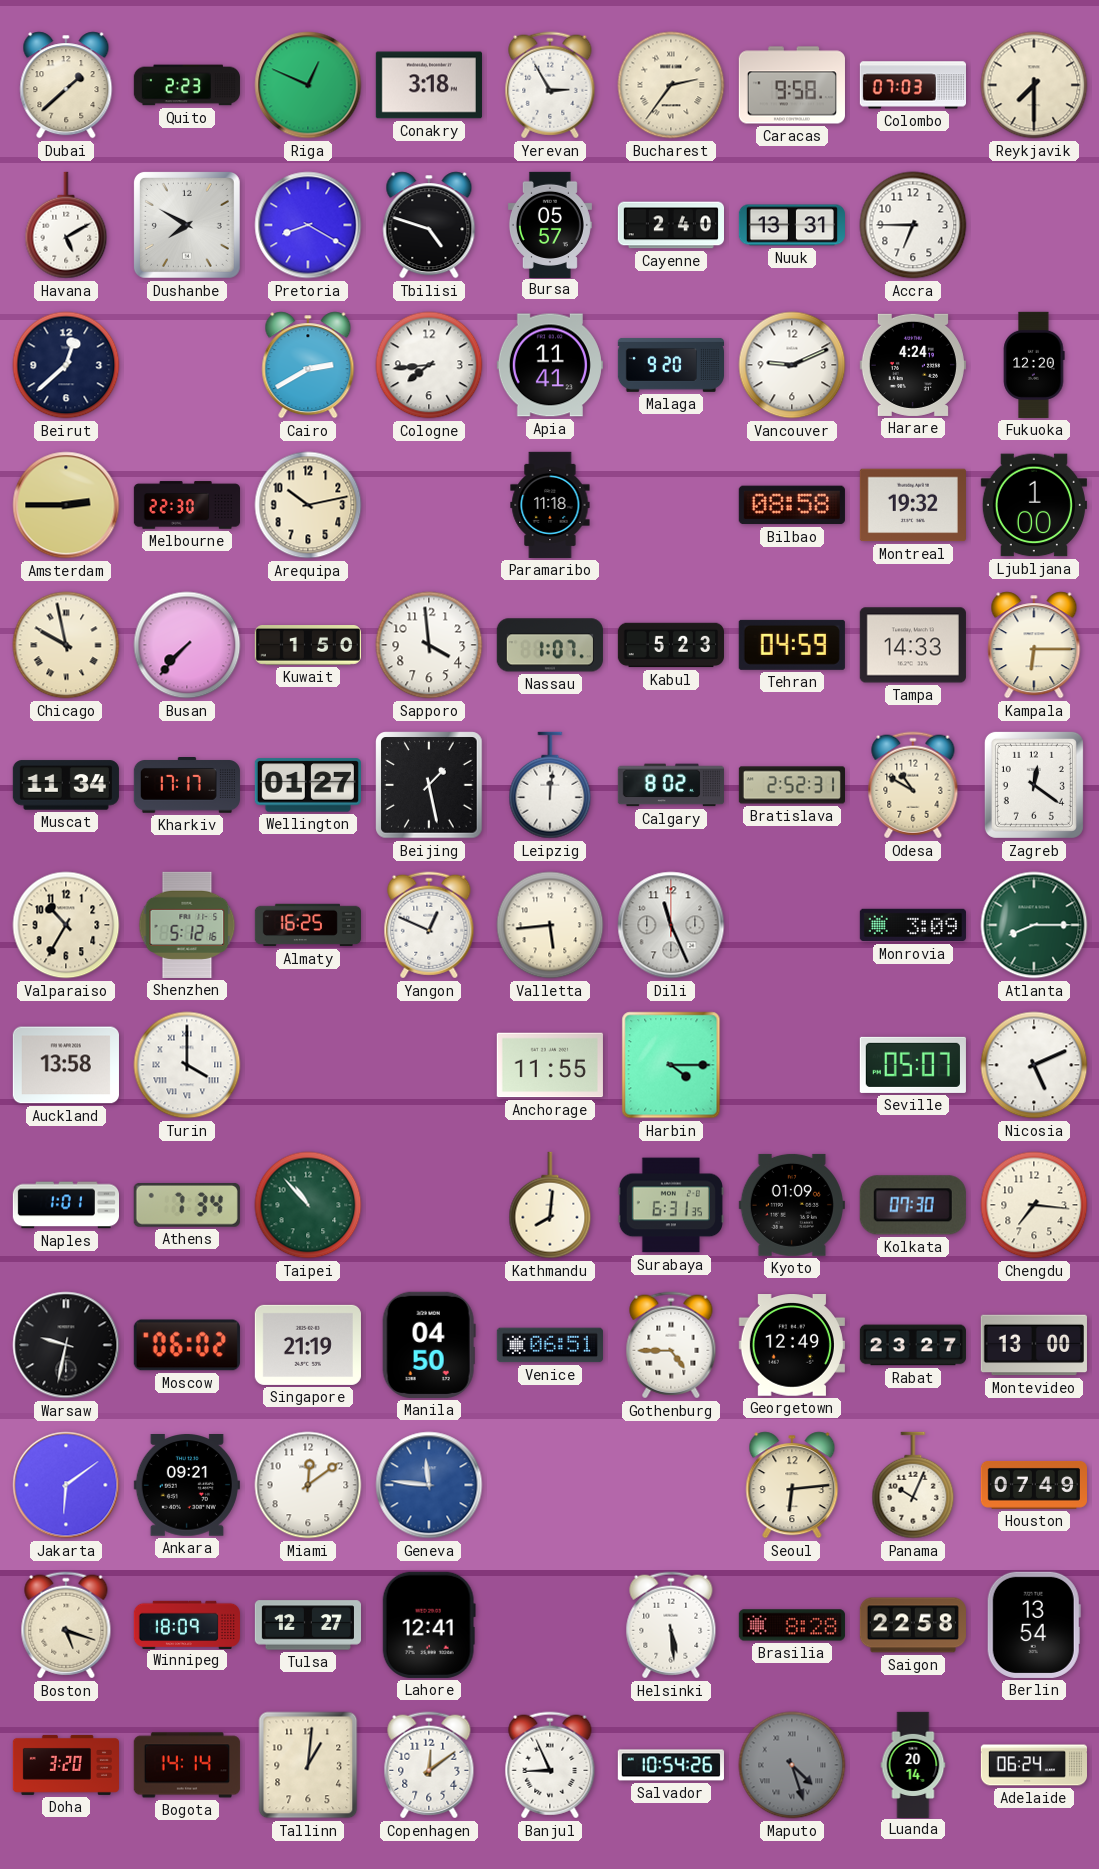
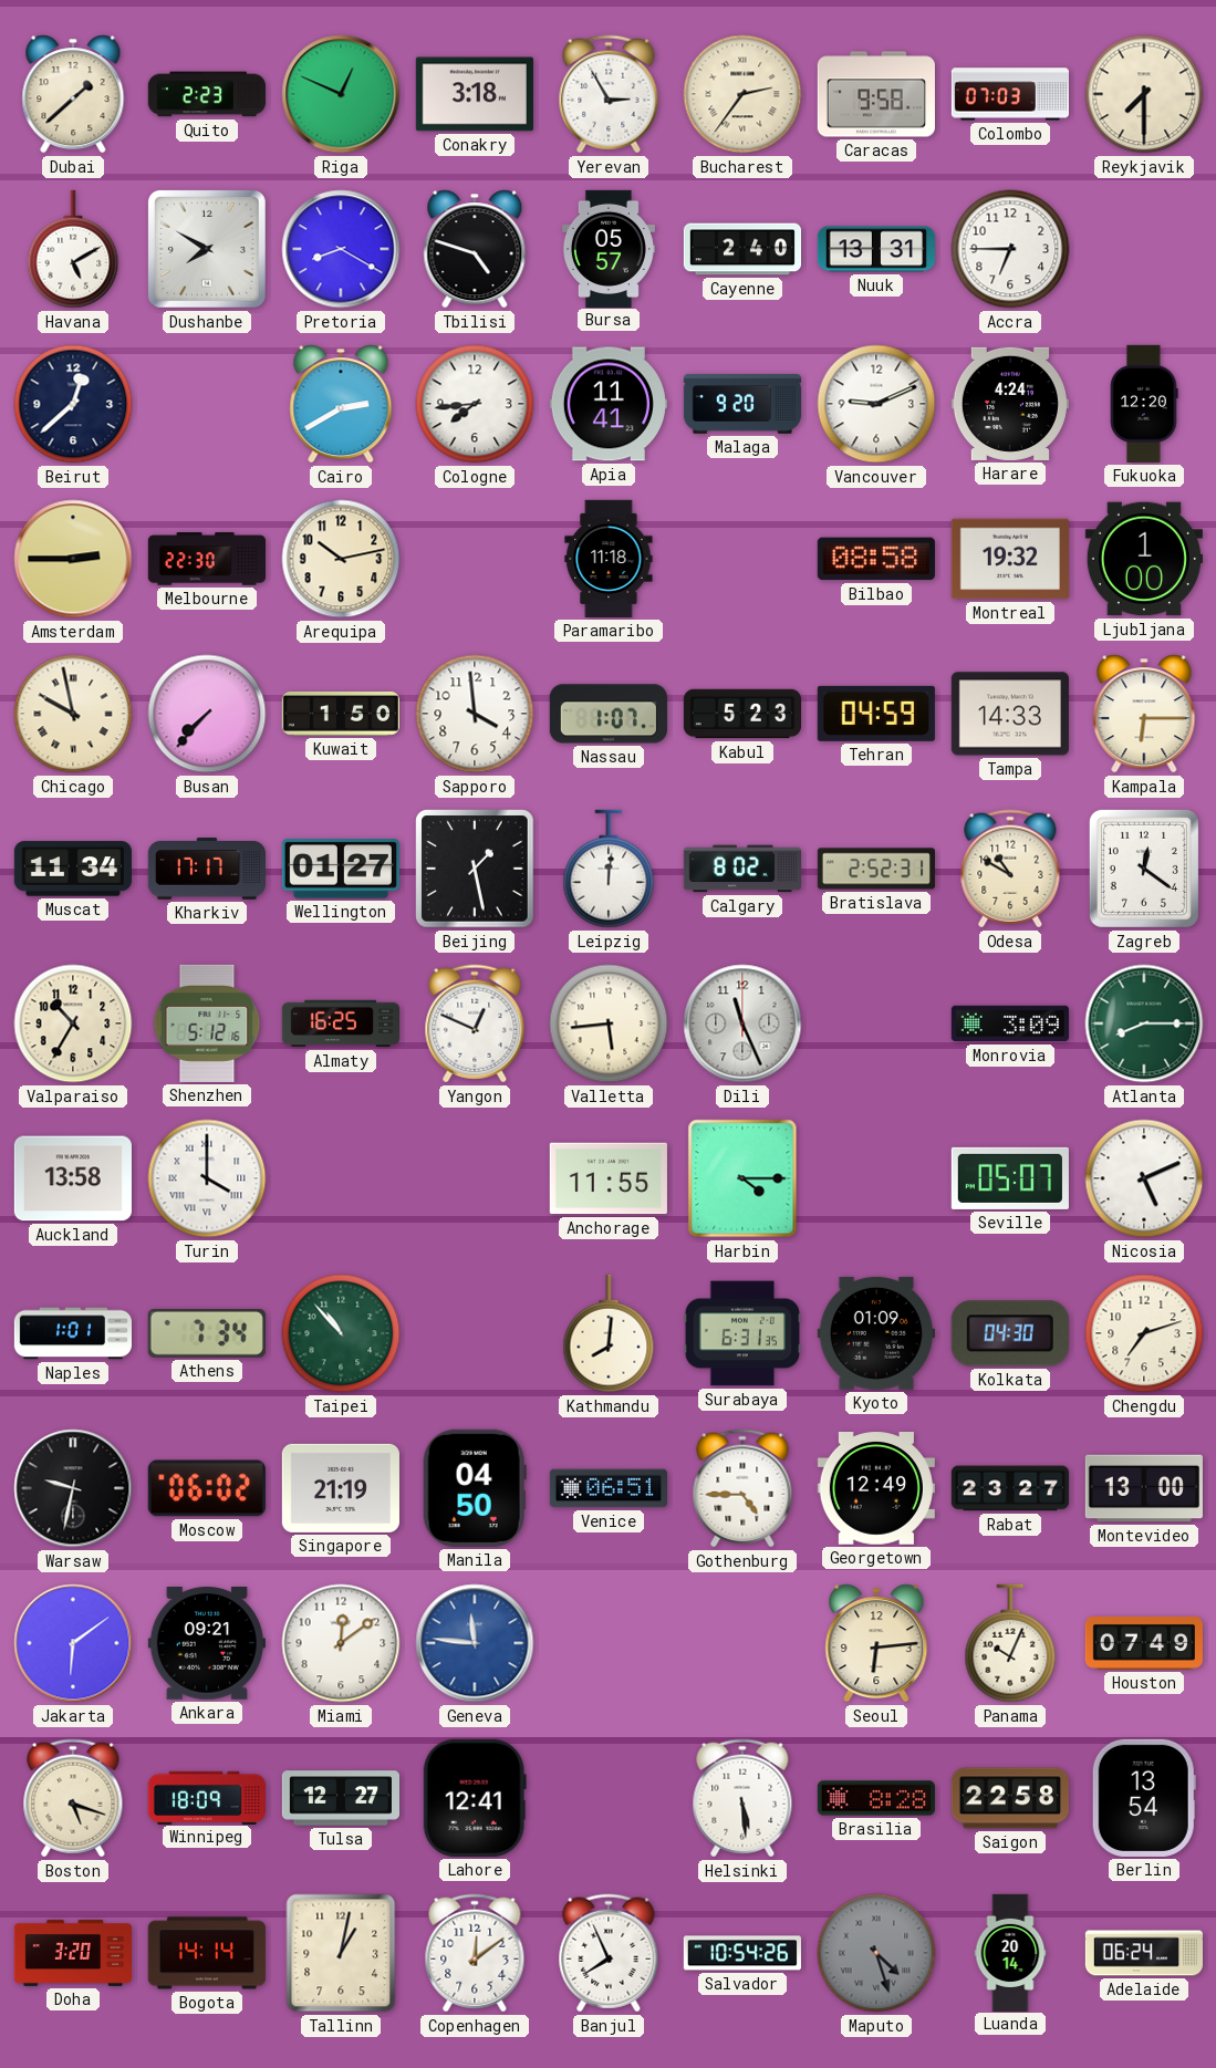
Kolkata: 07:30 -> 04:30
Chengdu: 7:16 -> 7:12
Tallinn: 1:01 -> 1:02
Banjul: 8:56 -> 7:56
